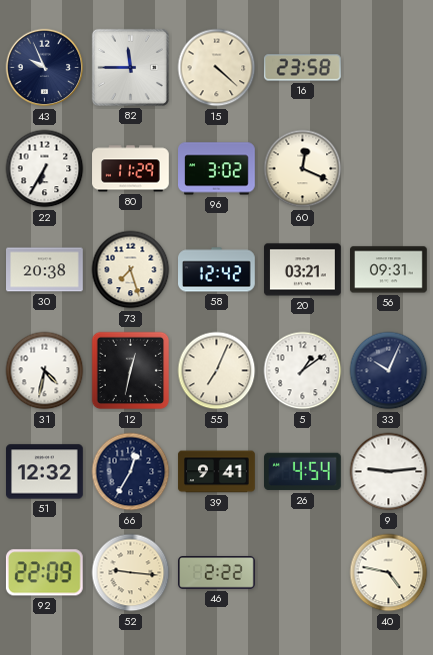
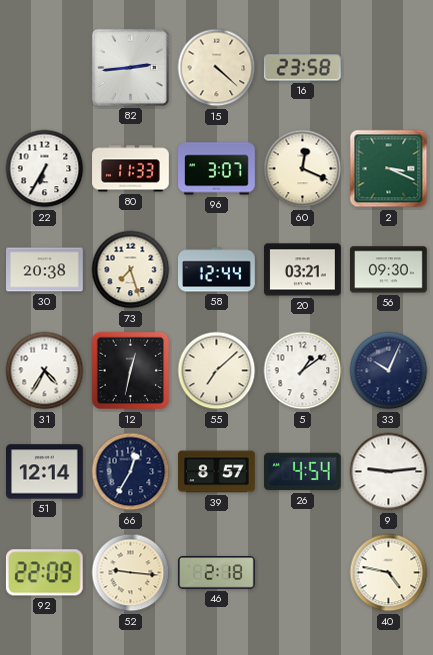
43: 9:56 -> none
82: 11:45 -> 2:44
80: 11:29 -> 11:33
96: 3:02 -> 3:07
2: none -> 3:19
58: 12:42 -> 12:44
56: 09:31 -> 09:30
31: 4:32 -> 4:35
55: 7:04 -> 7:08
51: 12:32 -> 12:14
39: 9:41 -> 8:57
46: 2:22 -> 2:18
